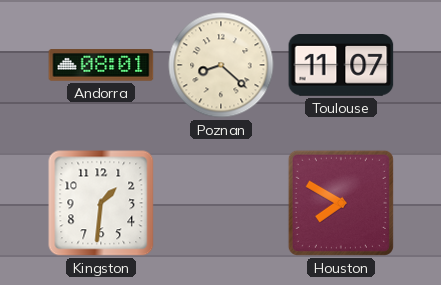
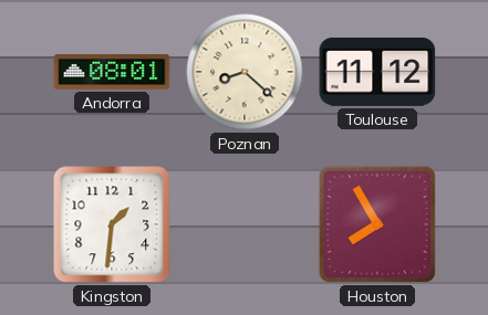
Toulouse: 11:07 -> 11:12
Houston: 7:50 -> 7:55
